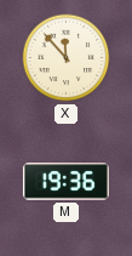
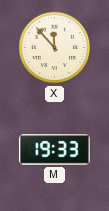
M: 19:36 -> 19:33
